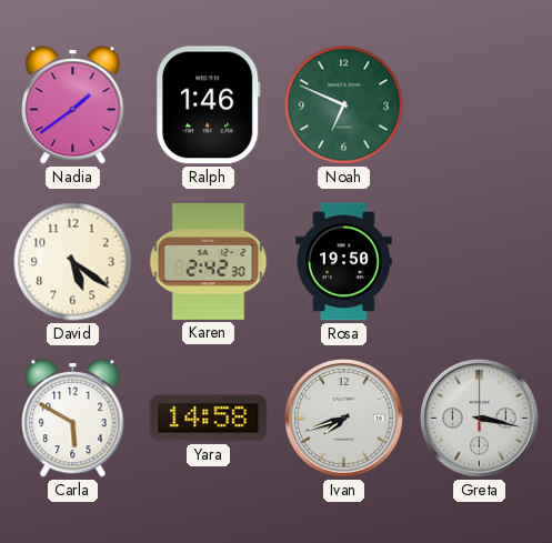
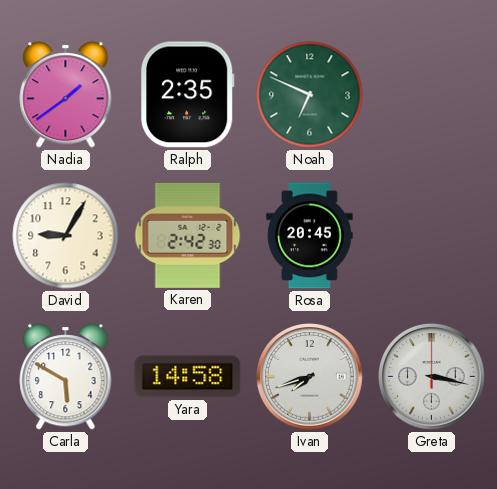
Ralph: 1:46 -> 2:35
David: 5:21 -> 9:05
Rosa: 19:50 -> 20:45
